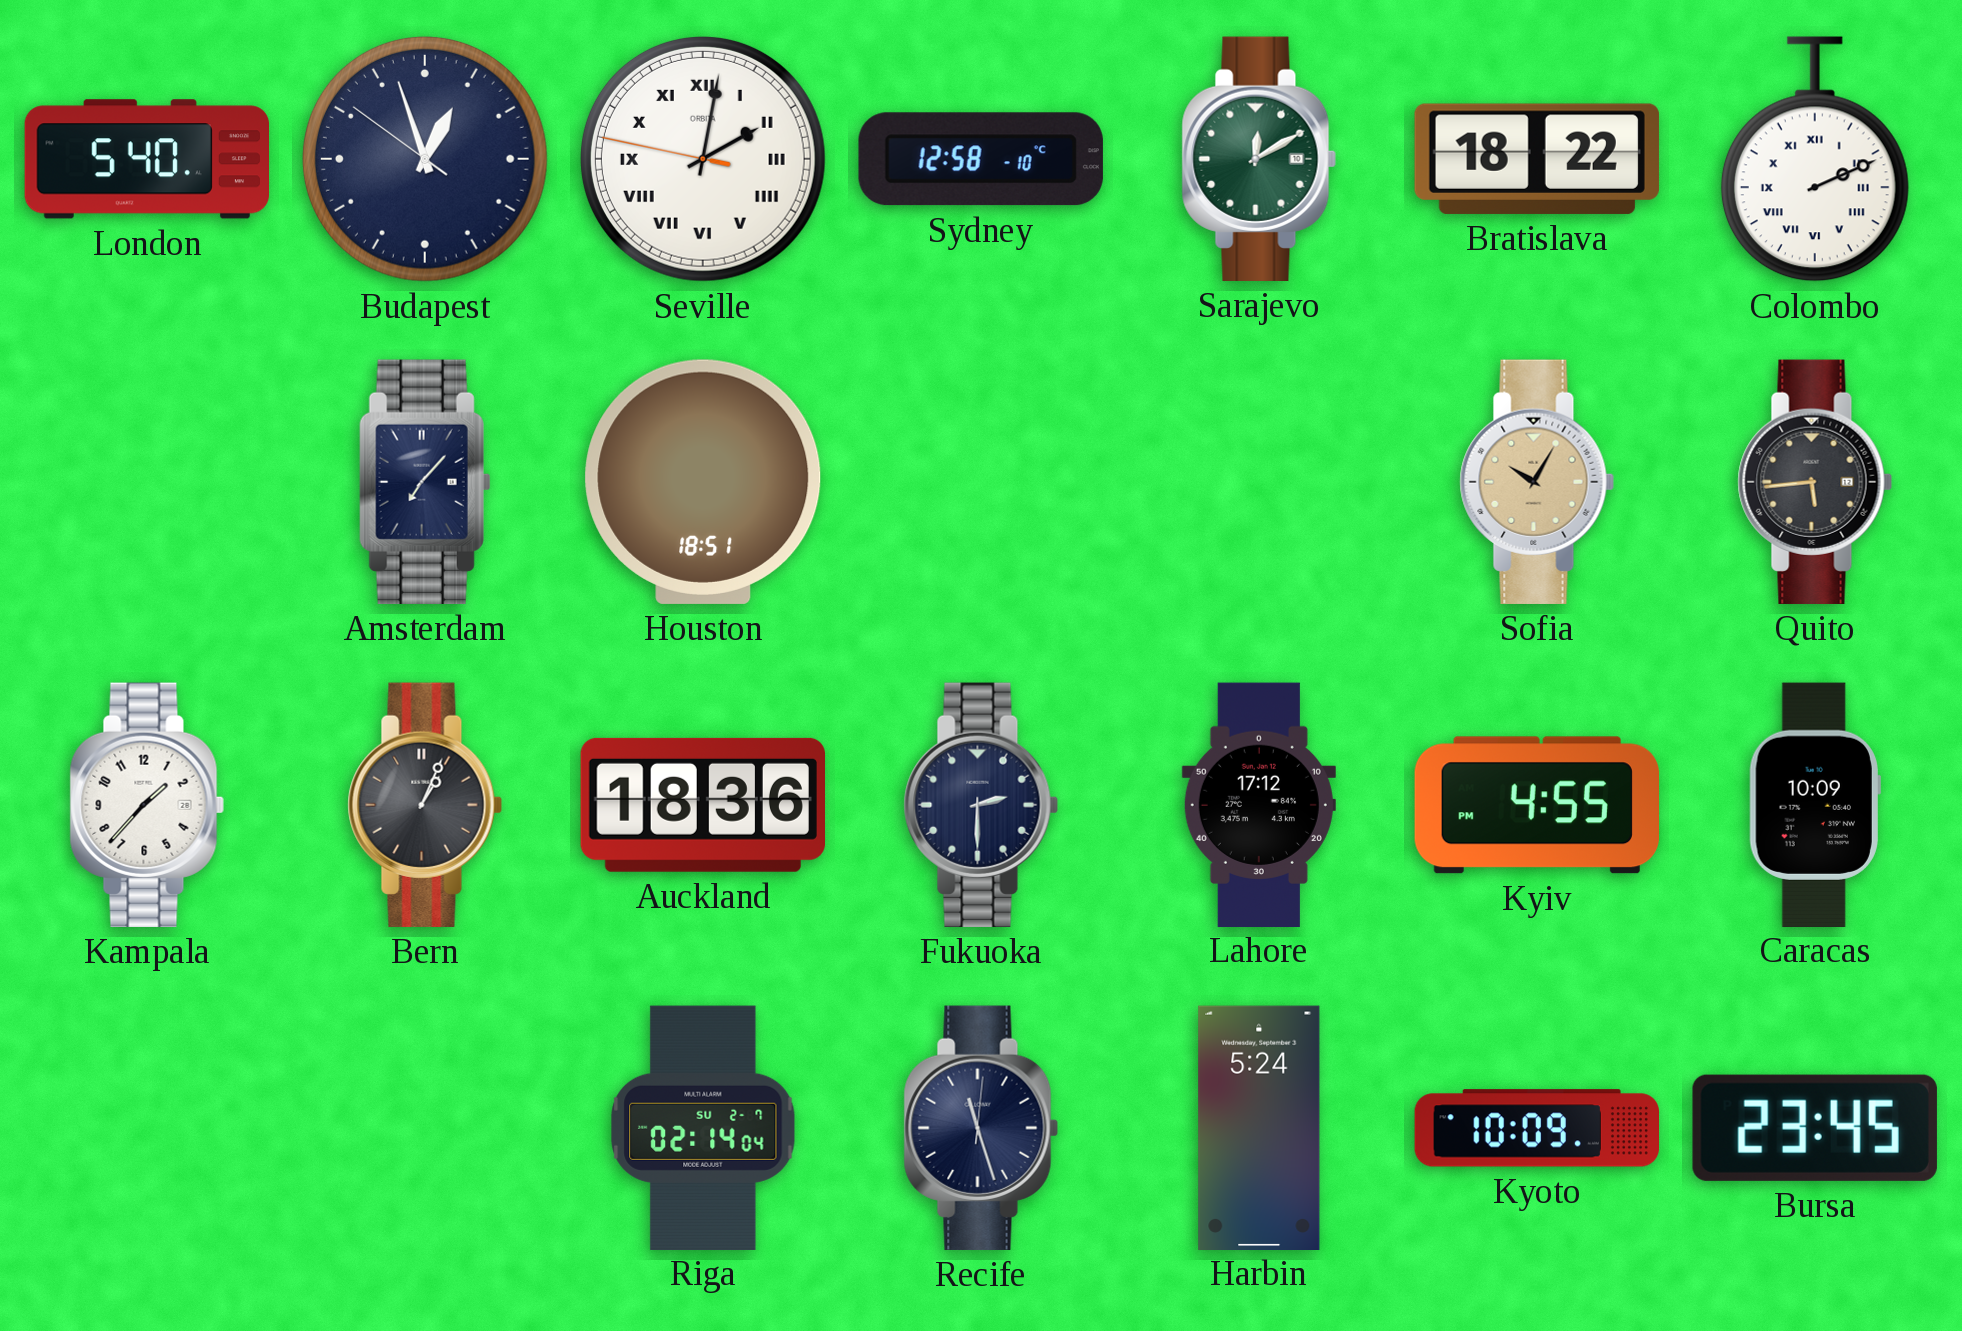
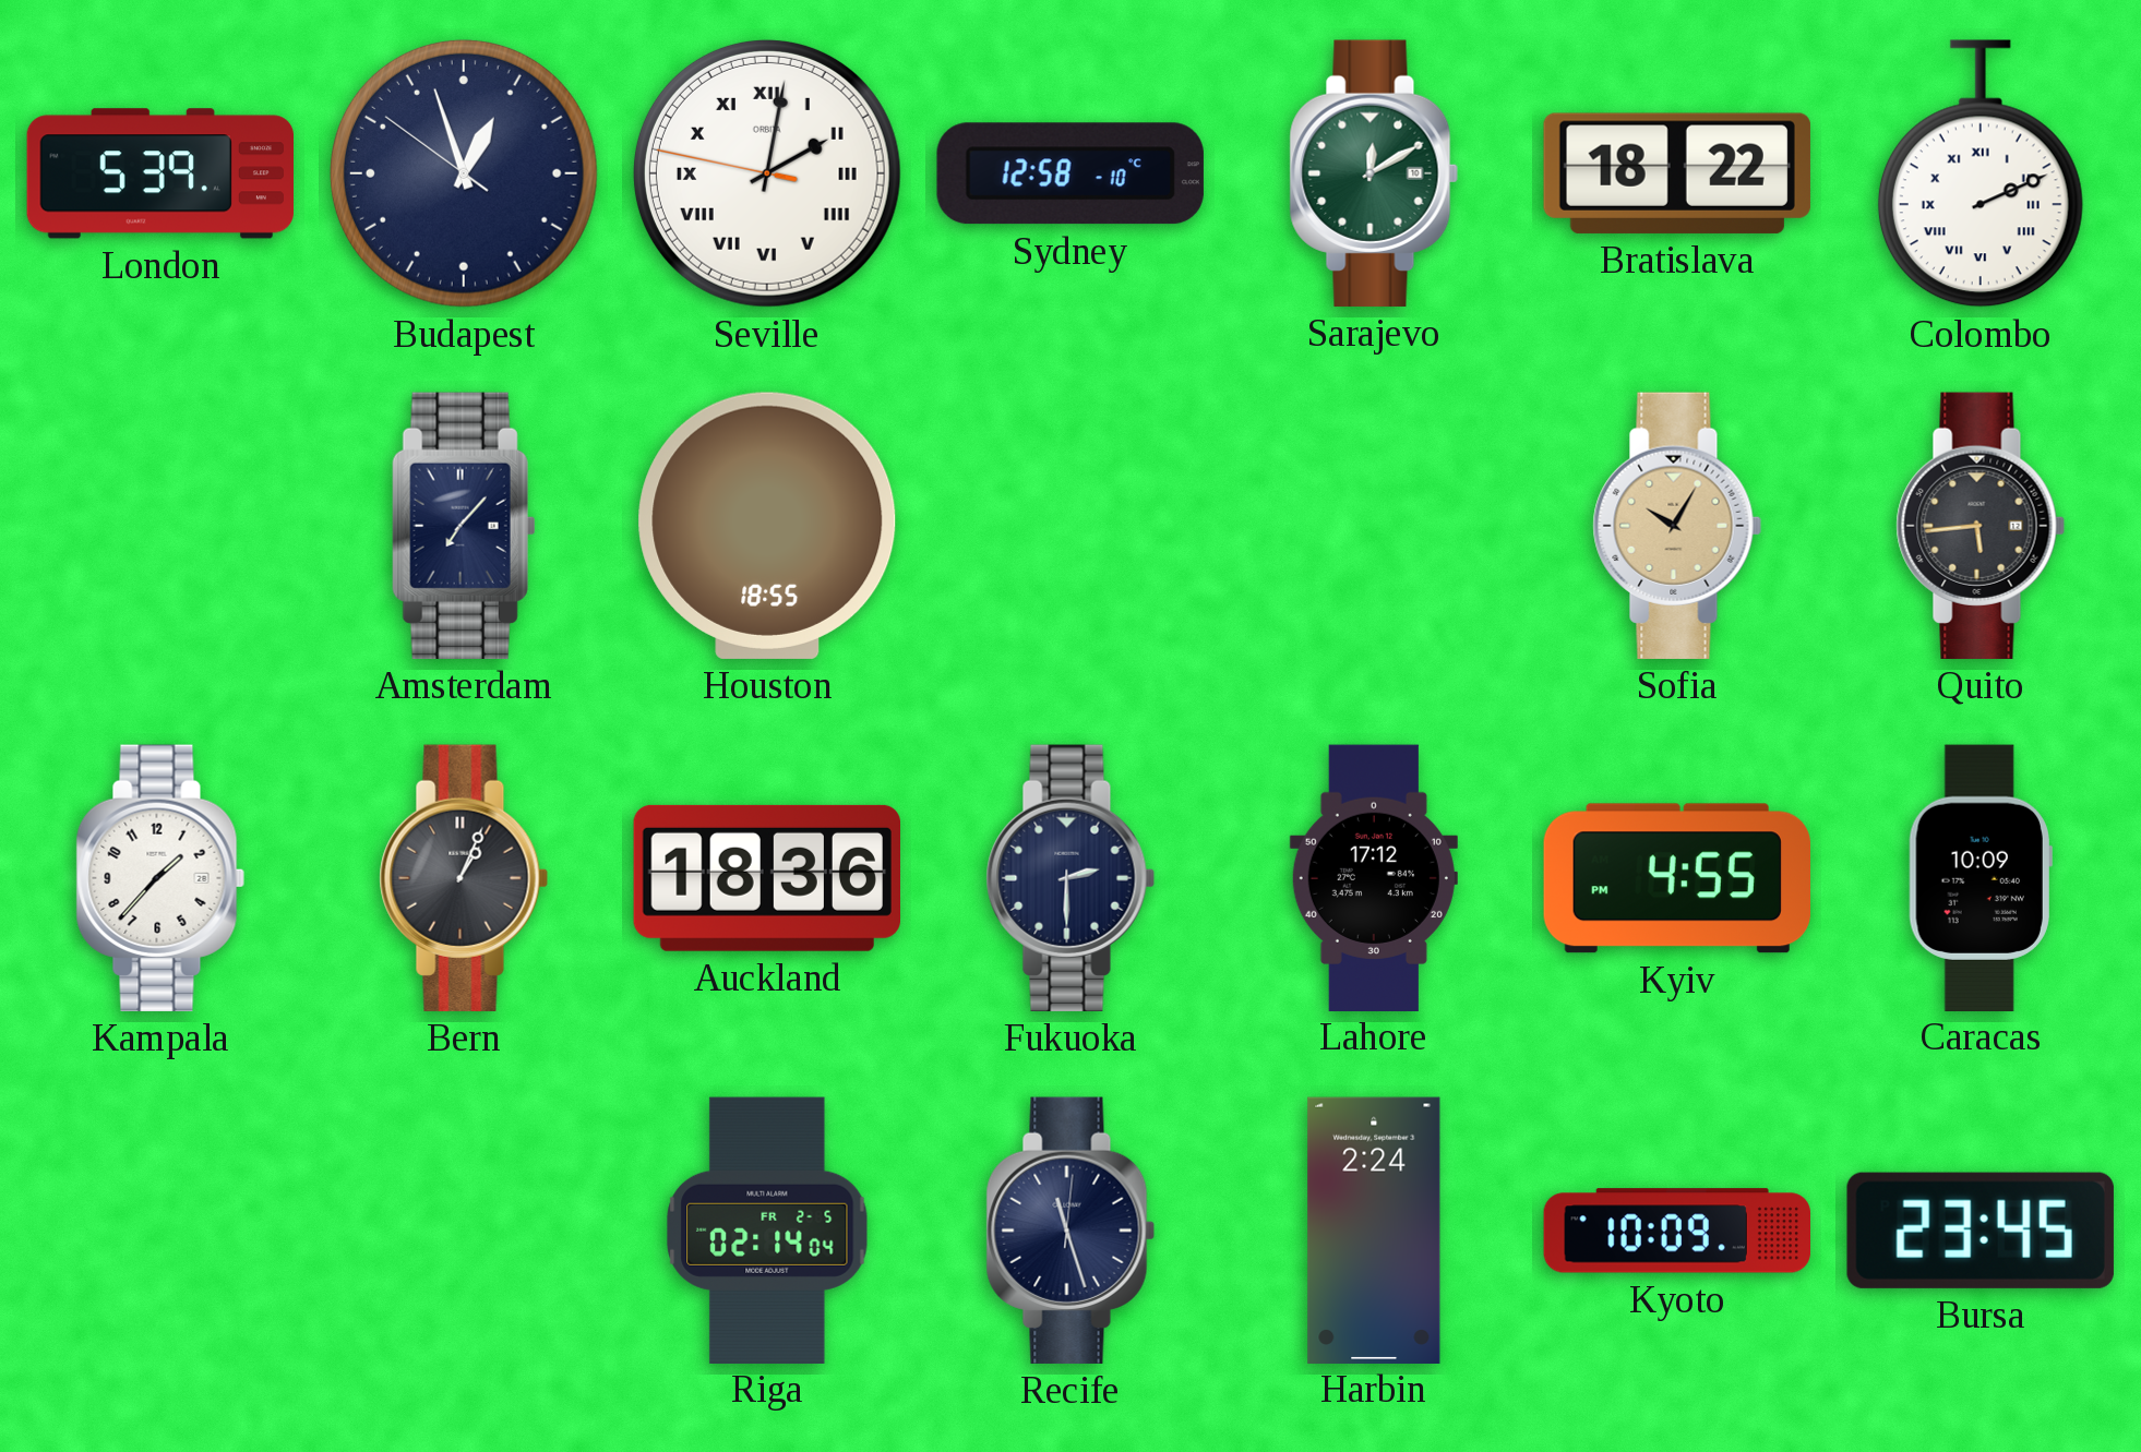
London: 5:40 -> 5:39
Houston: 18:51 -> 18:55
Riga date: SU 2-7 -> FR 2-5
Harbin: 5:24 -> 2:24
